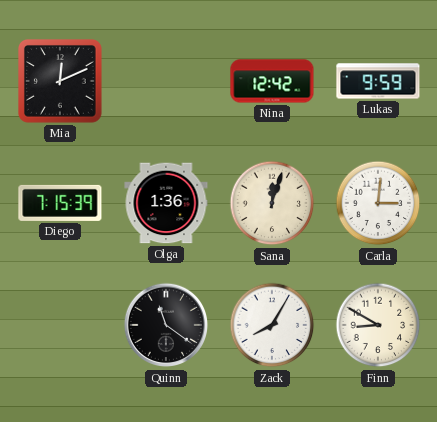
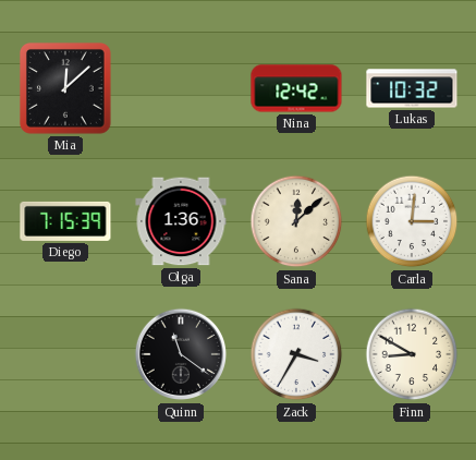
Mia: 12:11 -> 12:08
Lukas: 9:59 -> 10:32
Sana: 12:03 -> 12:08
Zack: 8:05 -> 3:35
